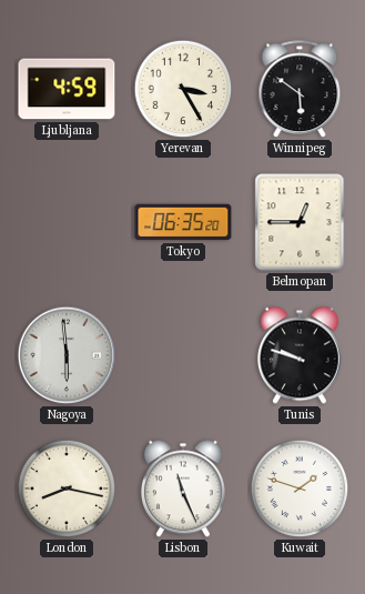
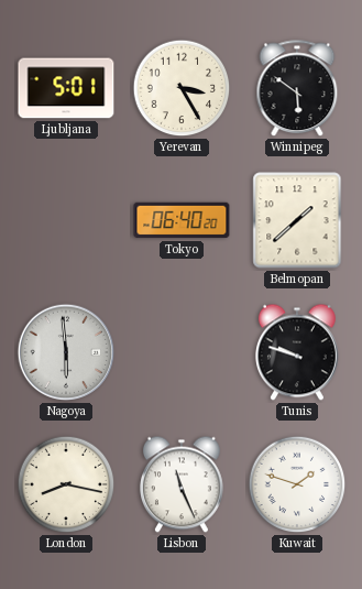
Ljubljana: 4:59 -> 5:01
Tokyo: 06:35 -> 06:40
Belmopan: 12:45 -> 1:38
